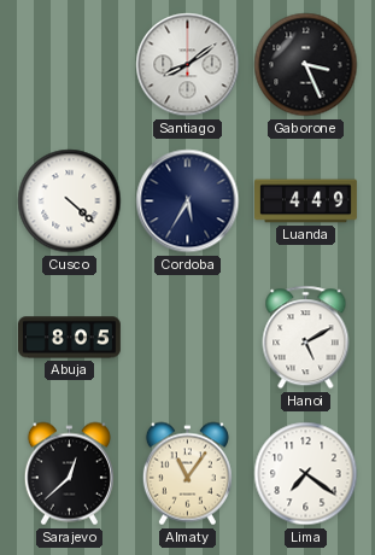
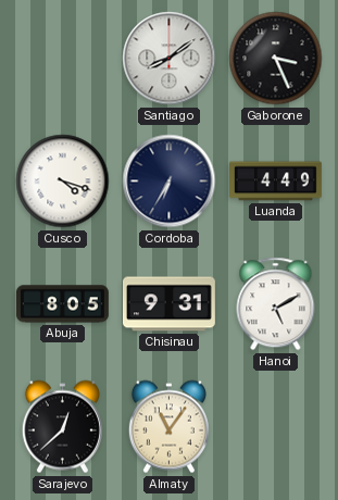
Cusco: 4:22 -> 4:18
Cordoba: 5:35 -> 6:35
Chisinau: none -> 9:31
Lima: 7:21 -> none
